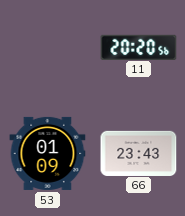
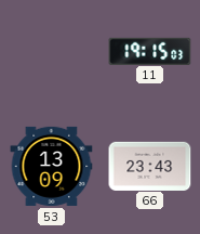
11: 20:20 -> 19:15
53: 01:09 -> 13:09
